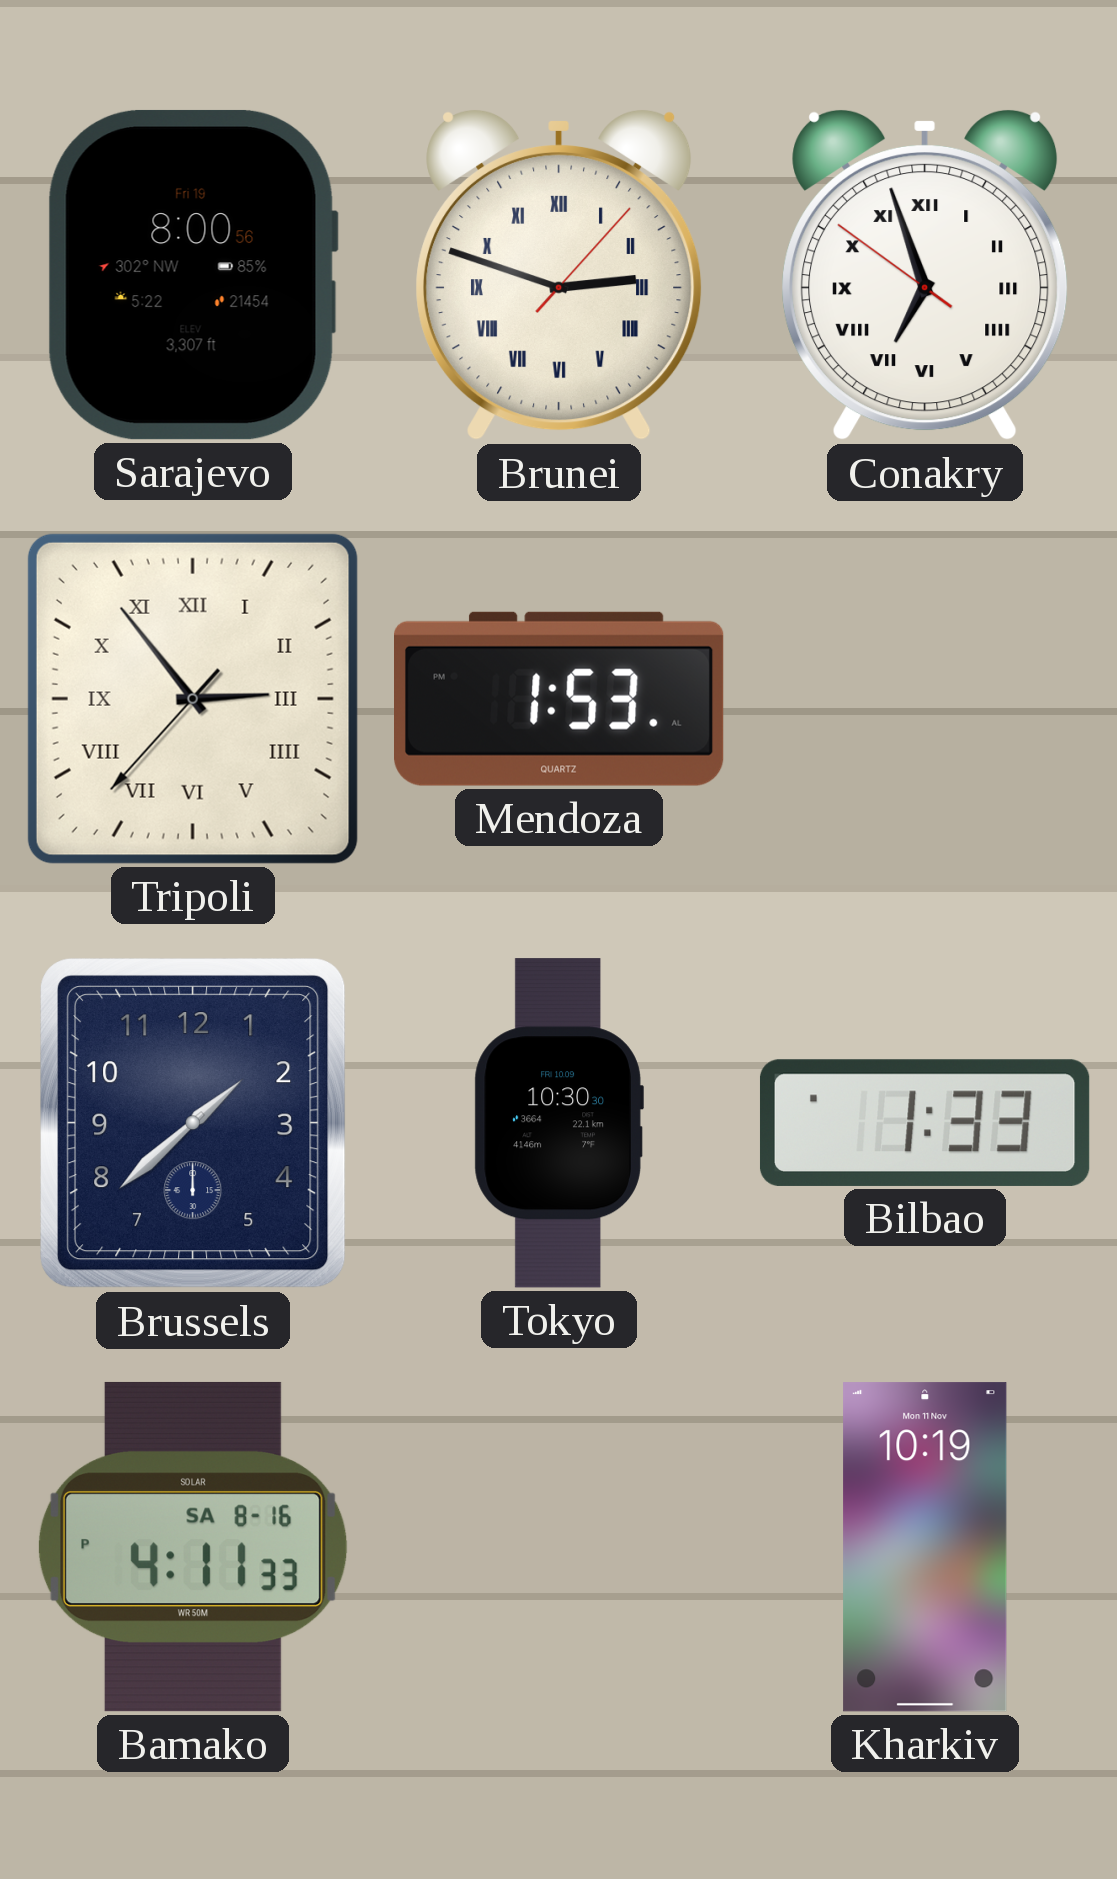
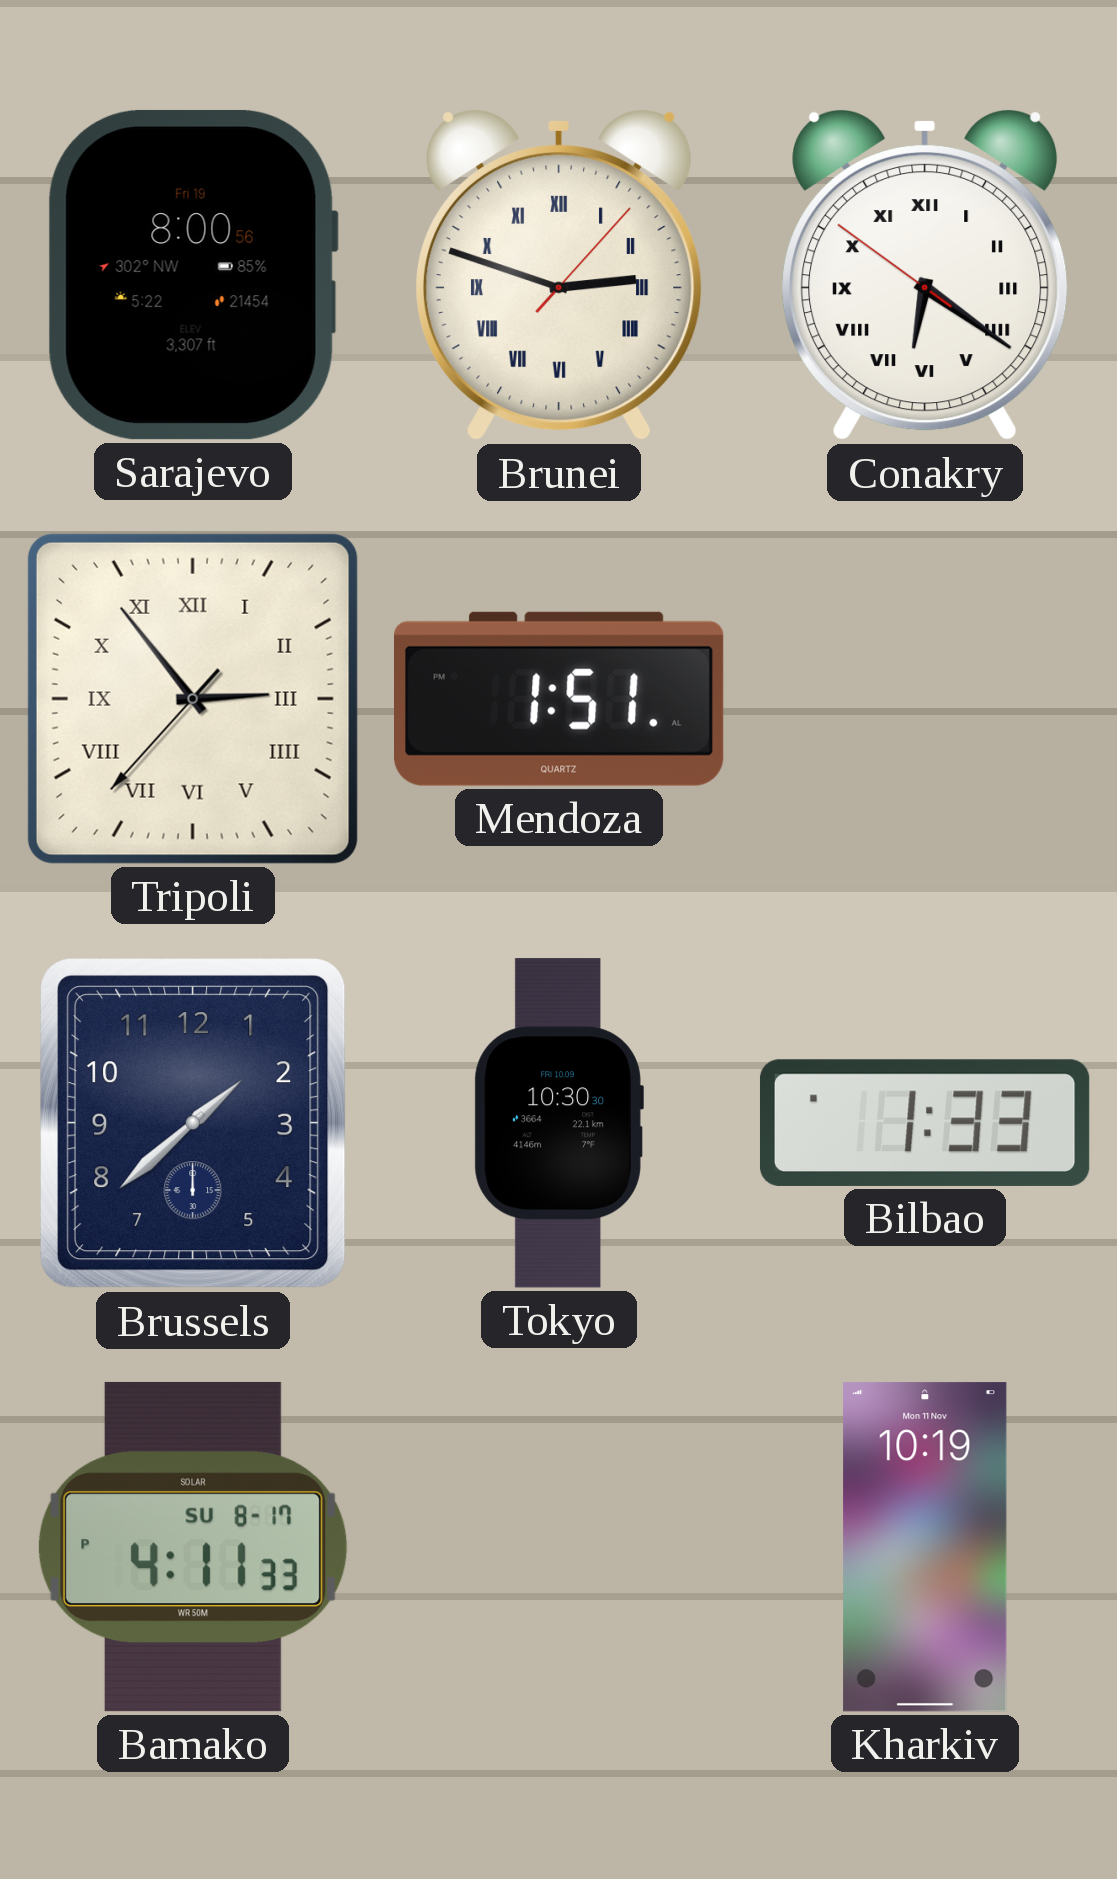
Conakry: 6:56 -> 6:20
Mendoza: 1:53 -> 1:51
Bamako date: SA 8-16 -> SU 8-17
